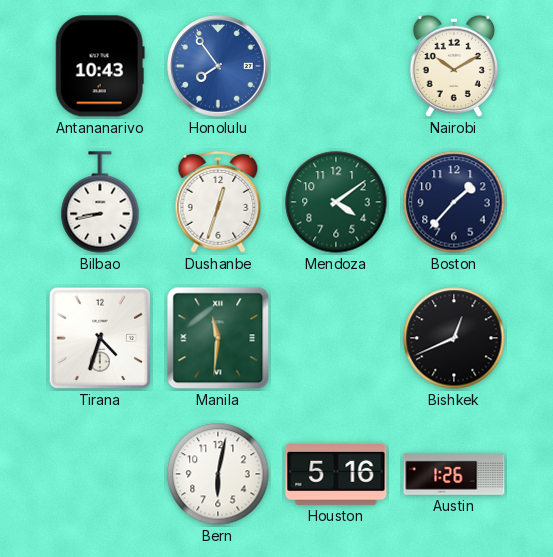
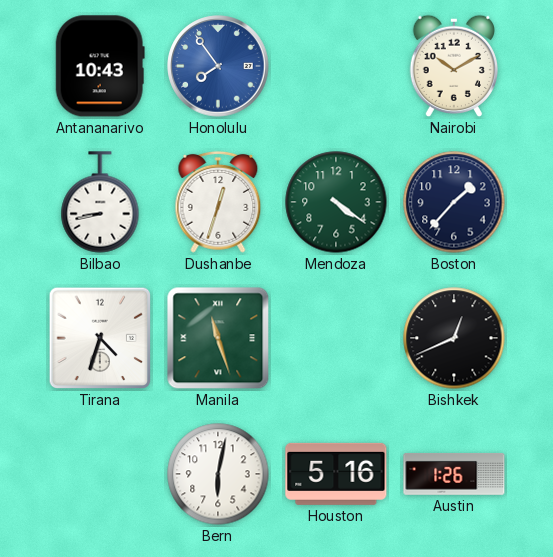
Mendoza: 4:09 -> 4:21
Manila: 11:31 -> 11:27
